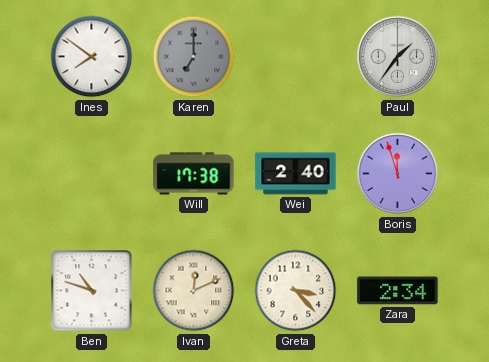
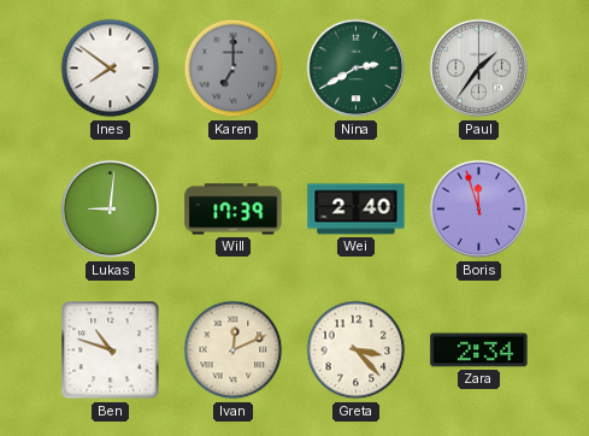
Nina: none -> 2:40
Lukas: none -> 9:01
Will: 17:38 -> 17:39
